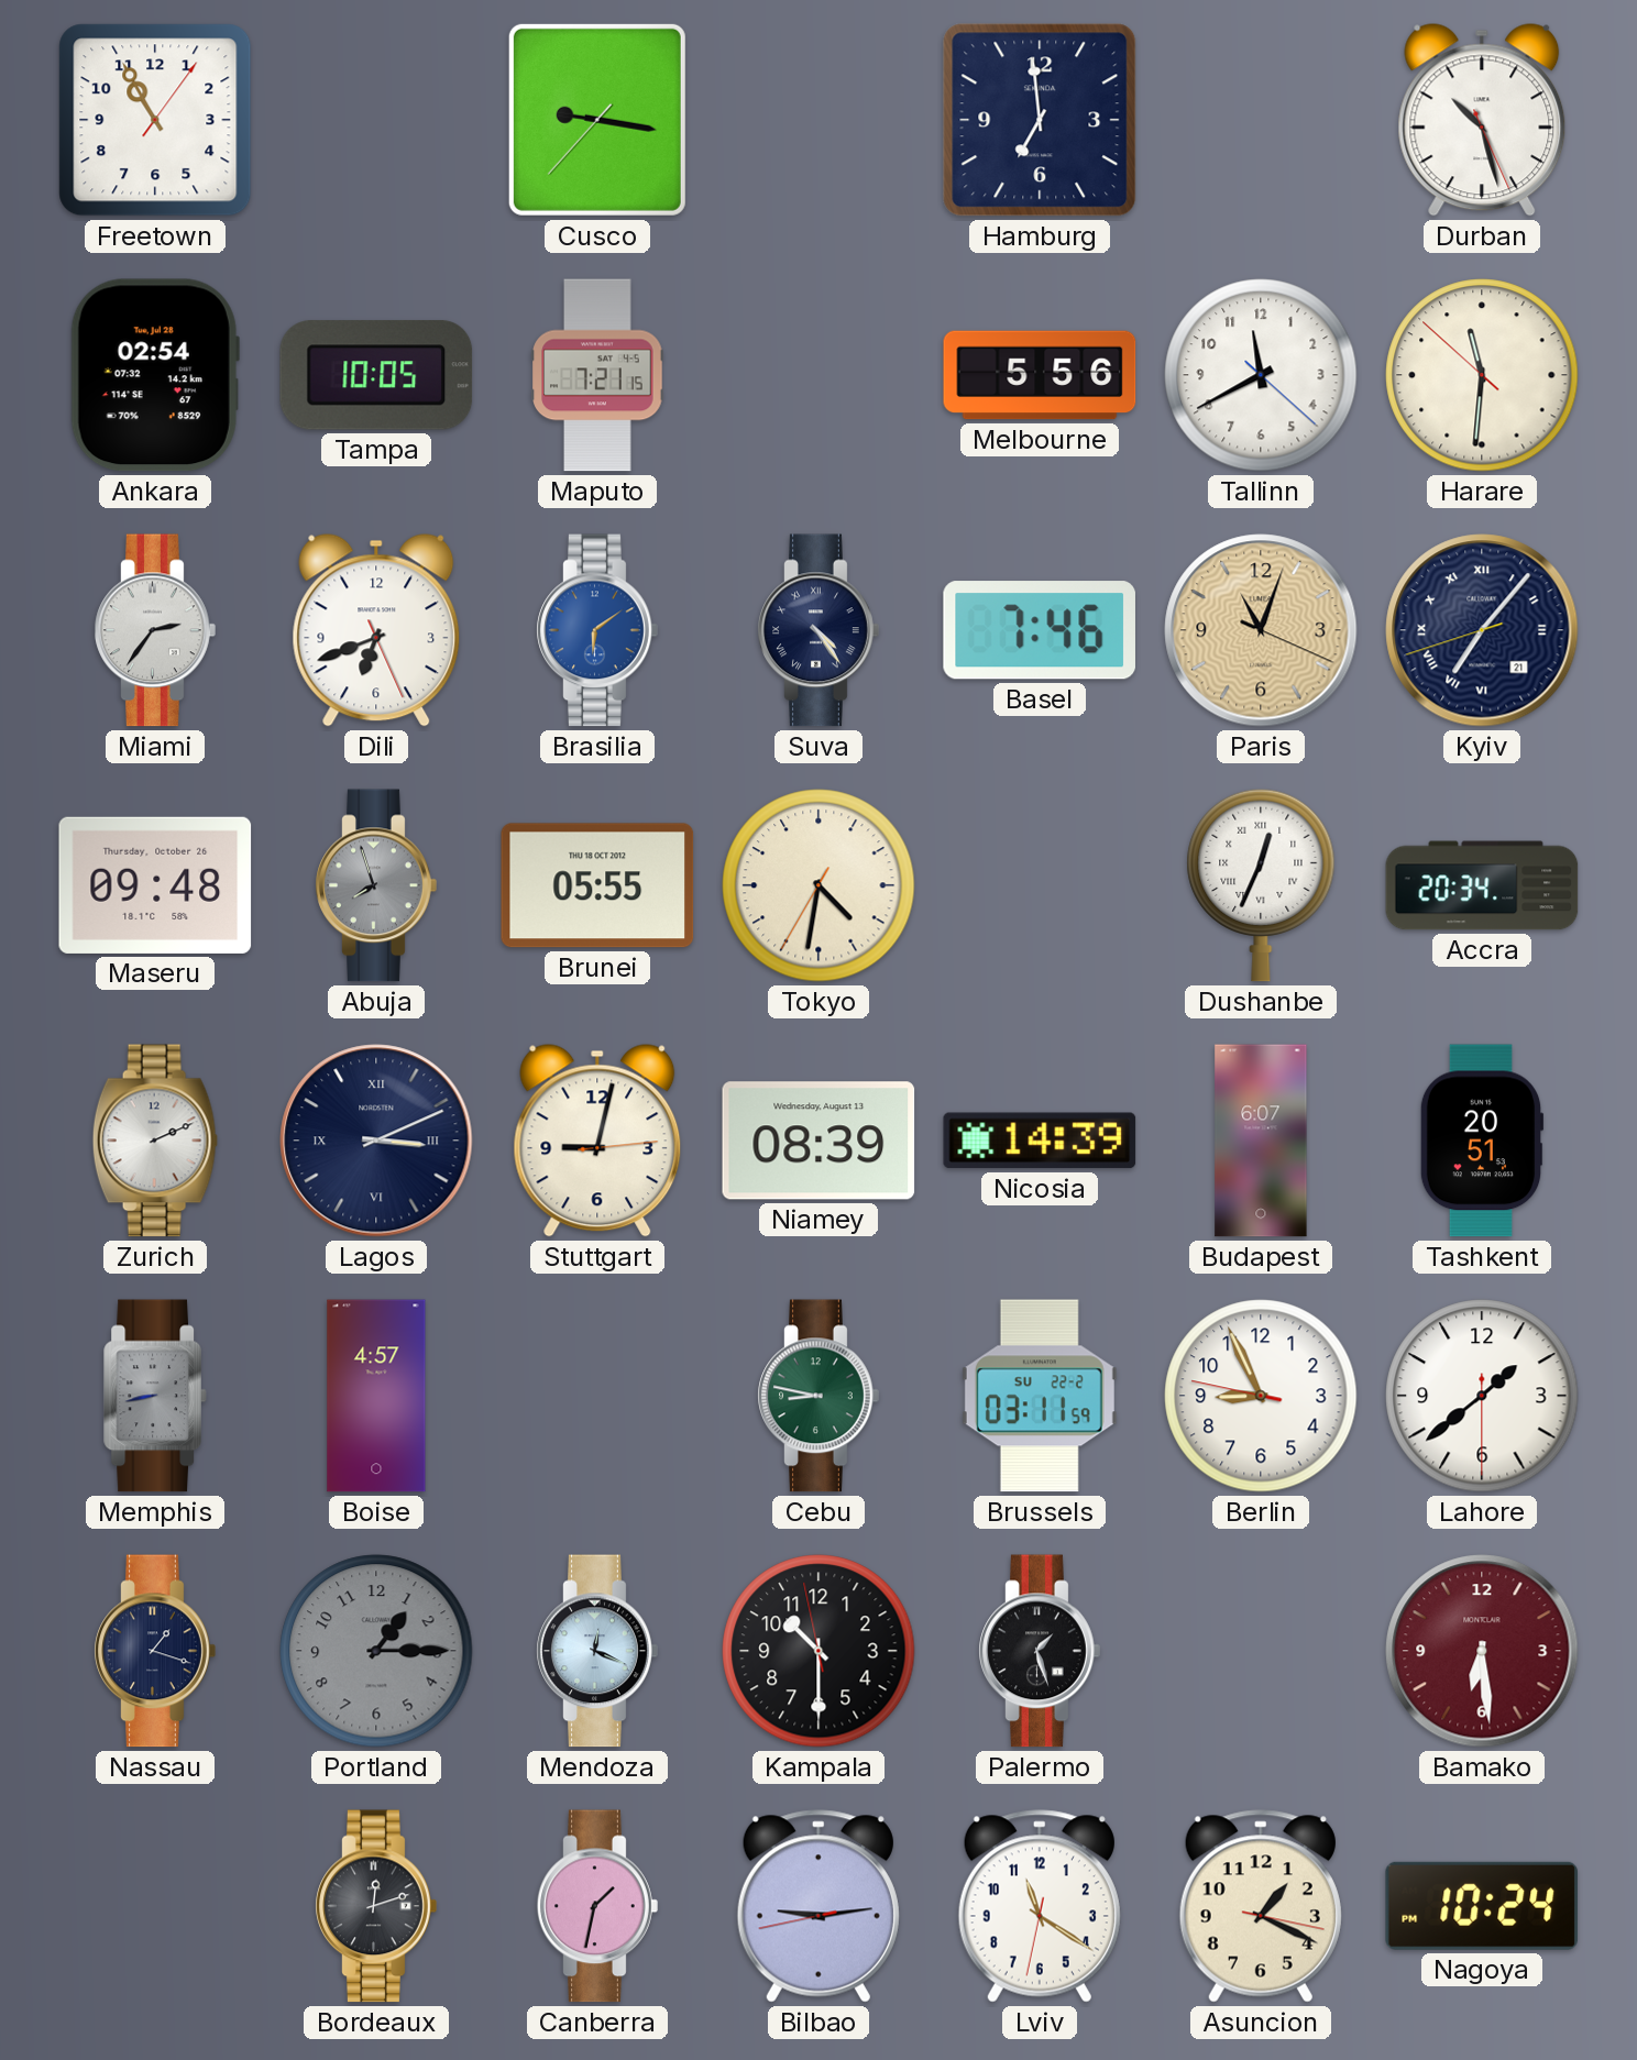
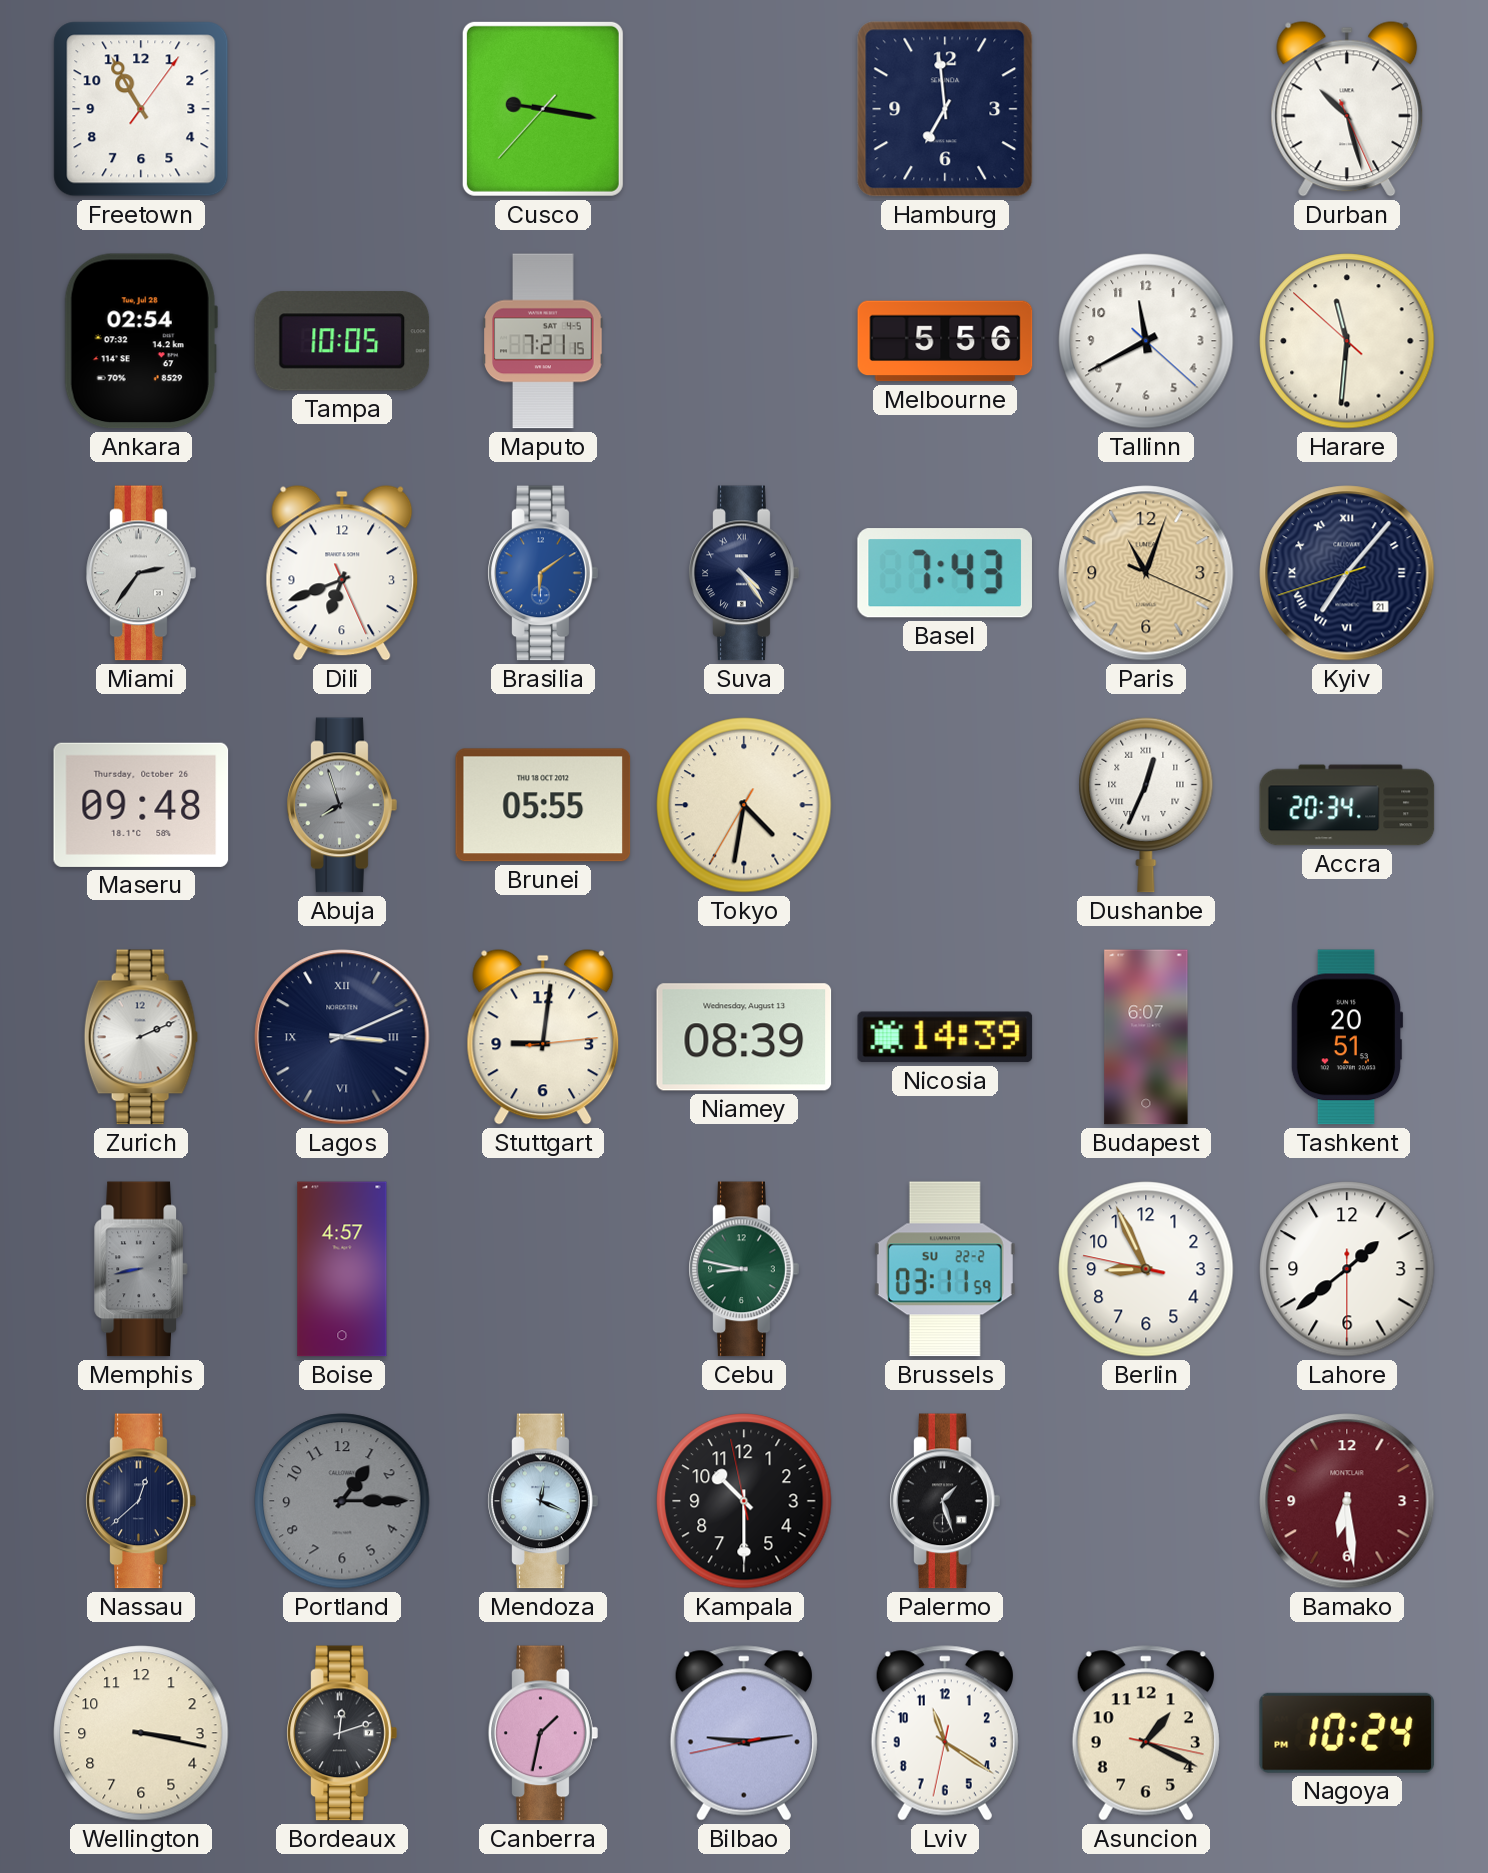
Basel: 7:46 -> 7:43
Stuttgart: 9:02 -> 9:01
Nassau: 1:18 -> 12:38
Wellington: none -> 3:17
